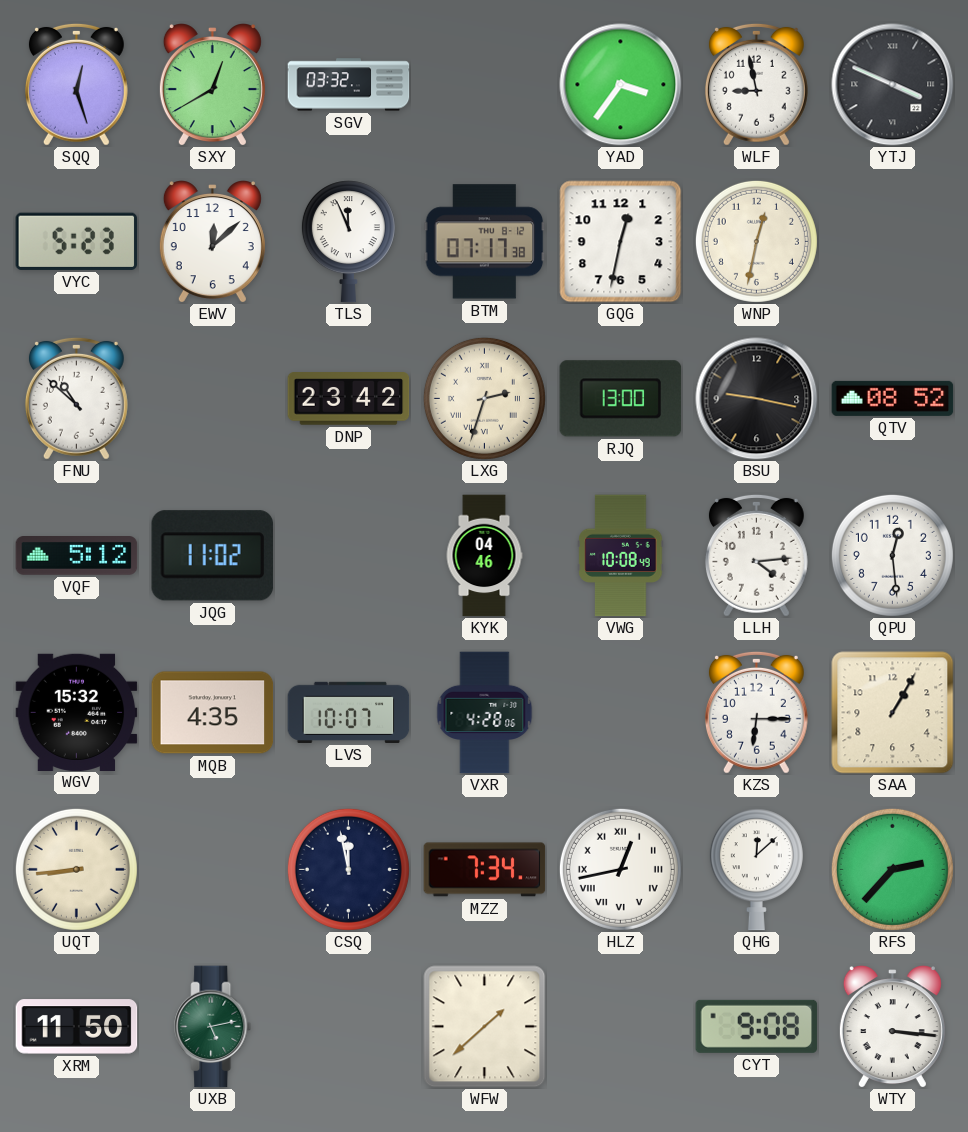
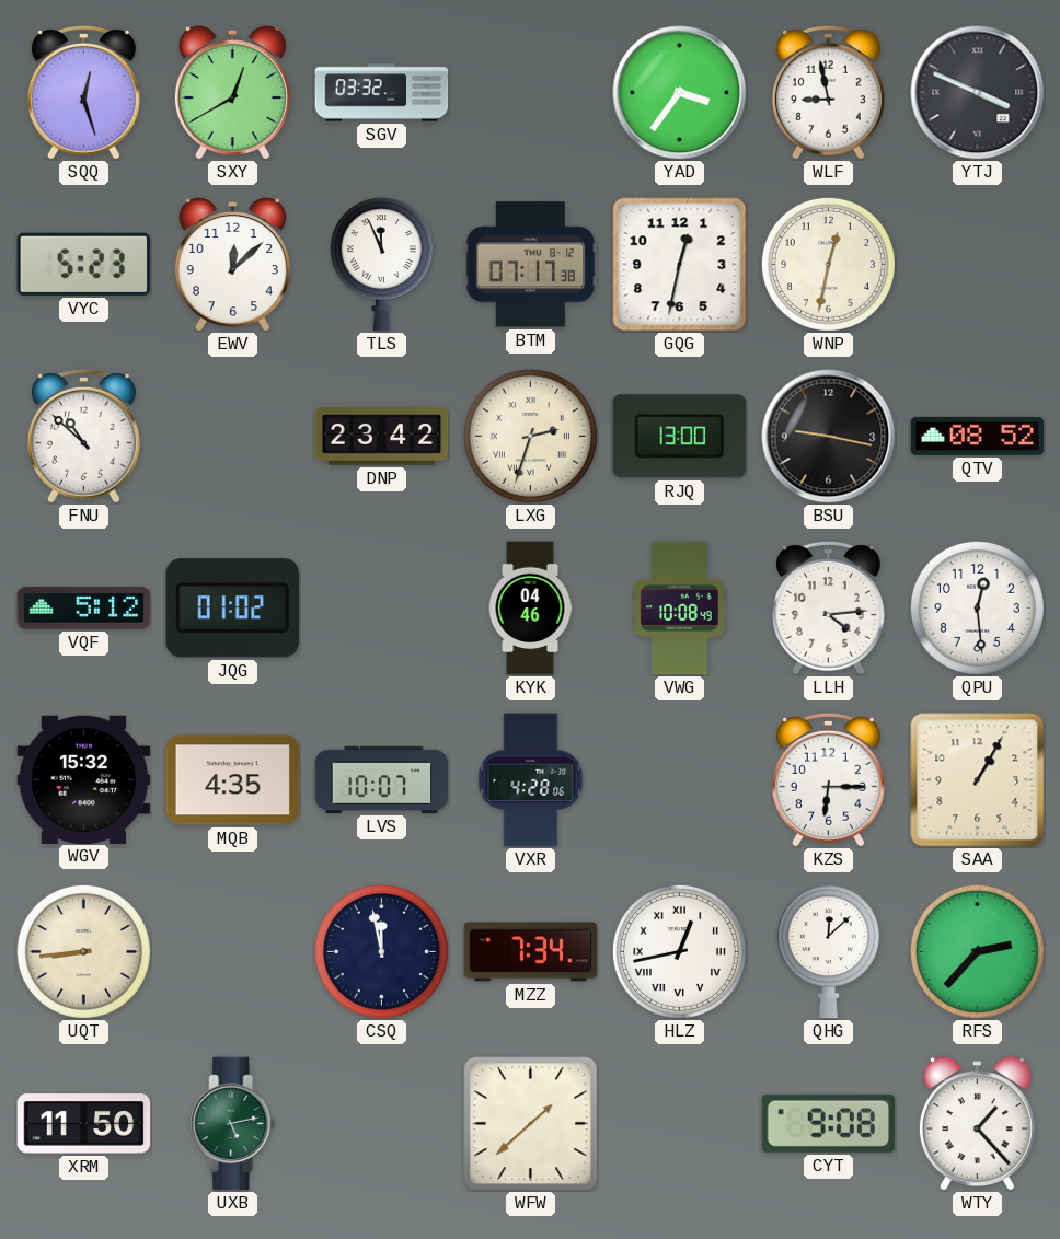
JQG: 11:02 -> 01:02
WTY: 3:16 -> 1:23
